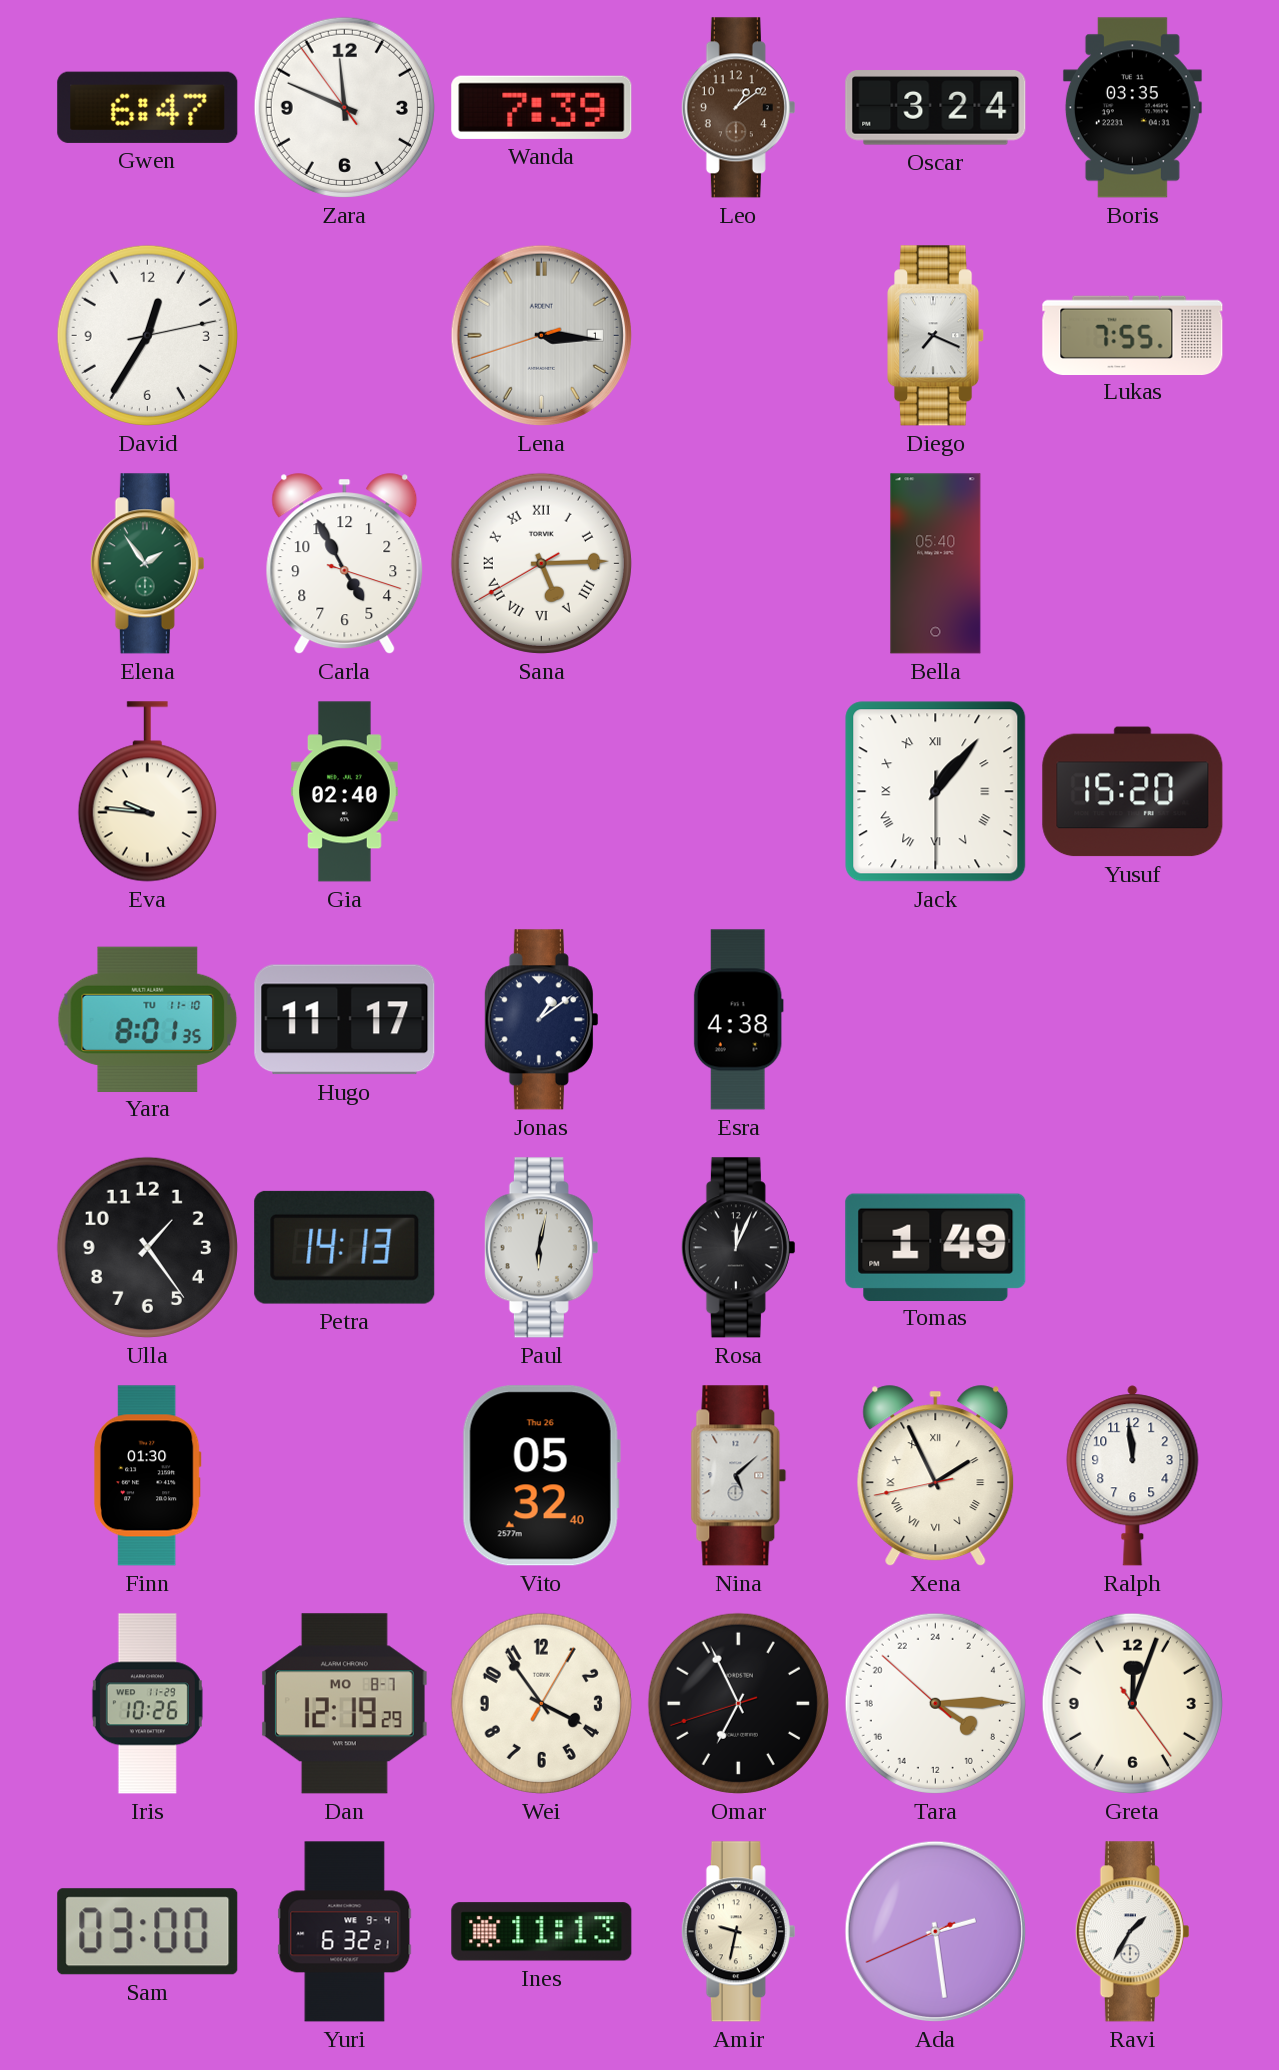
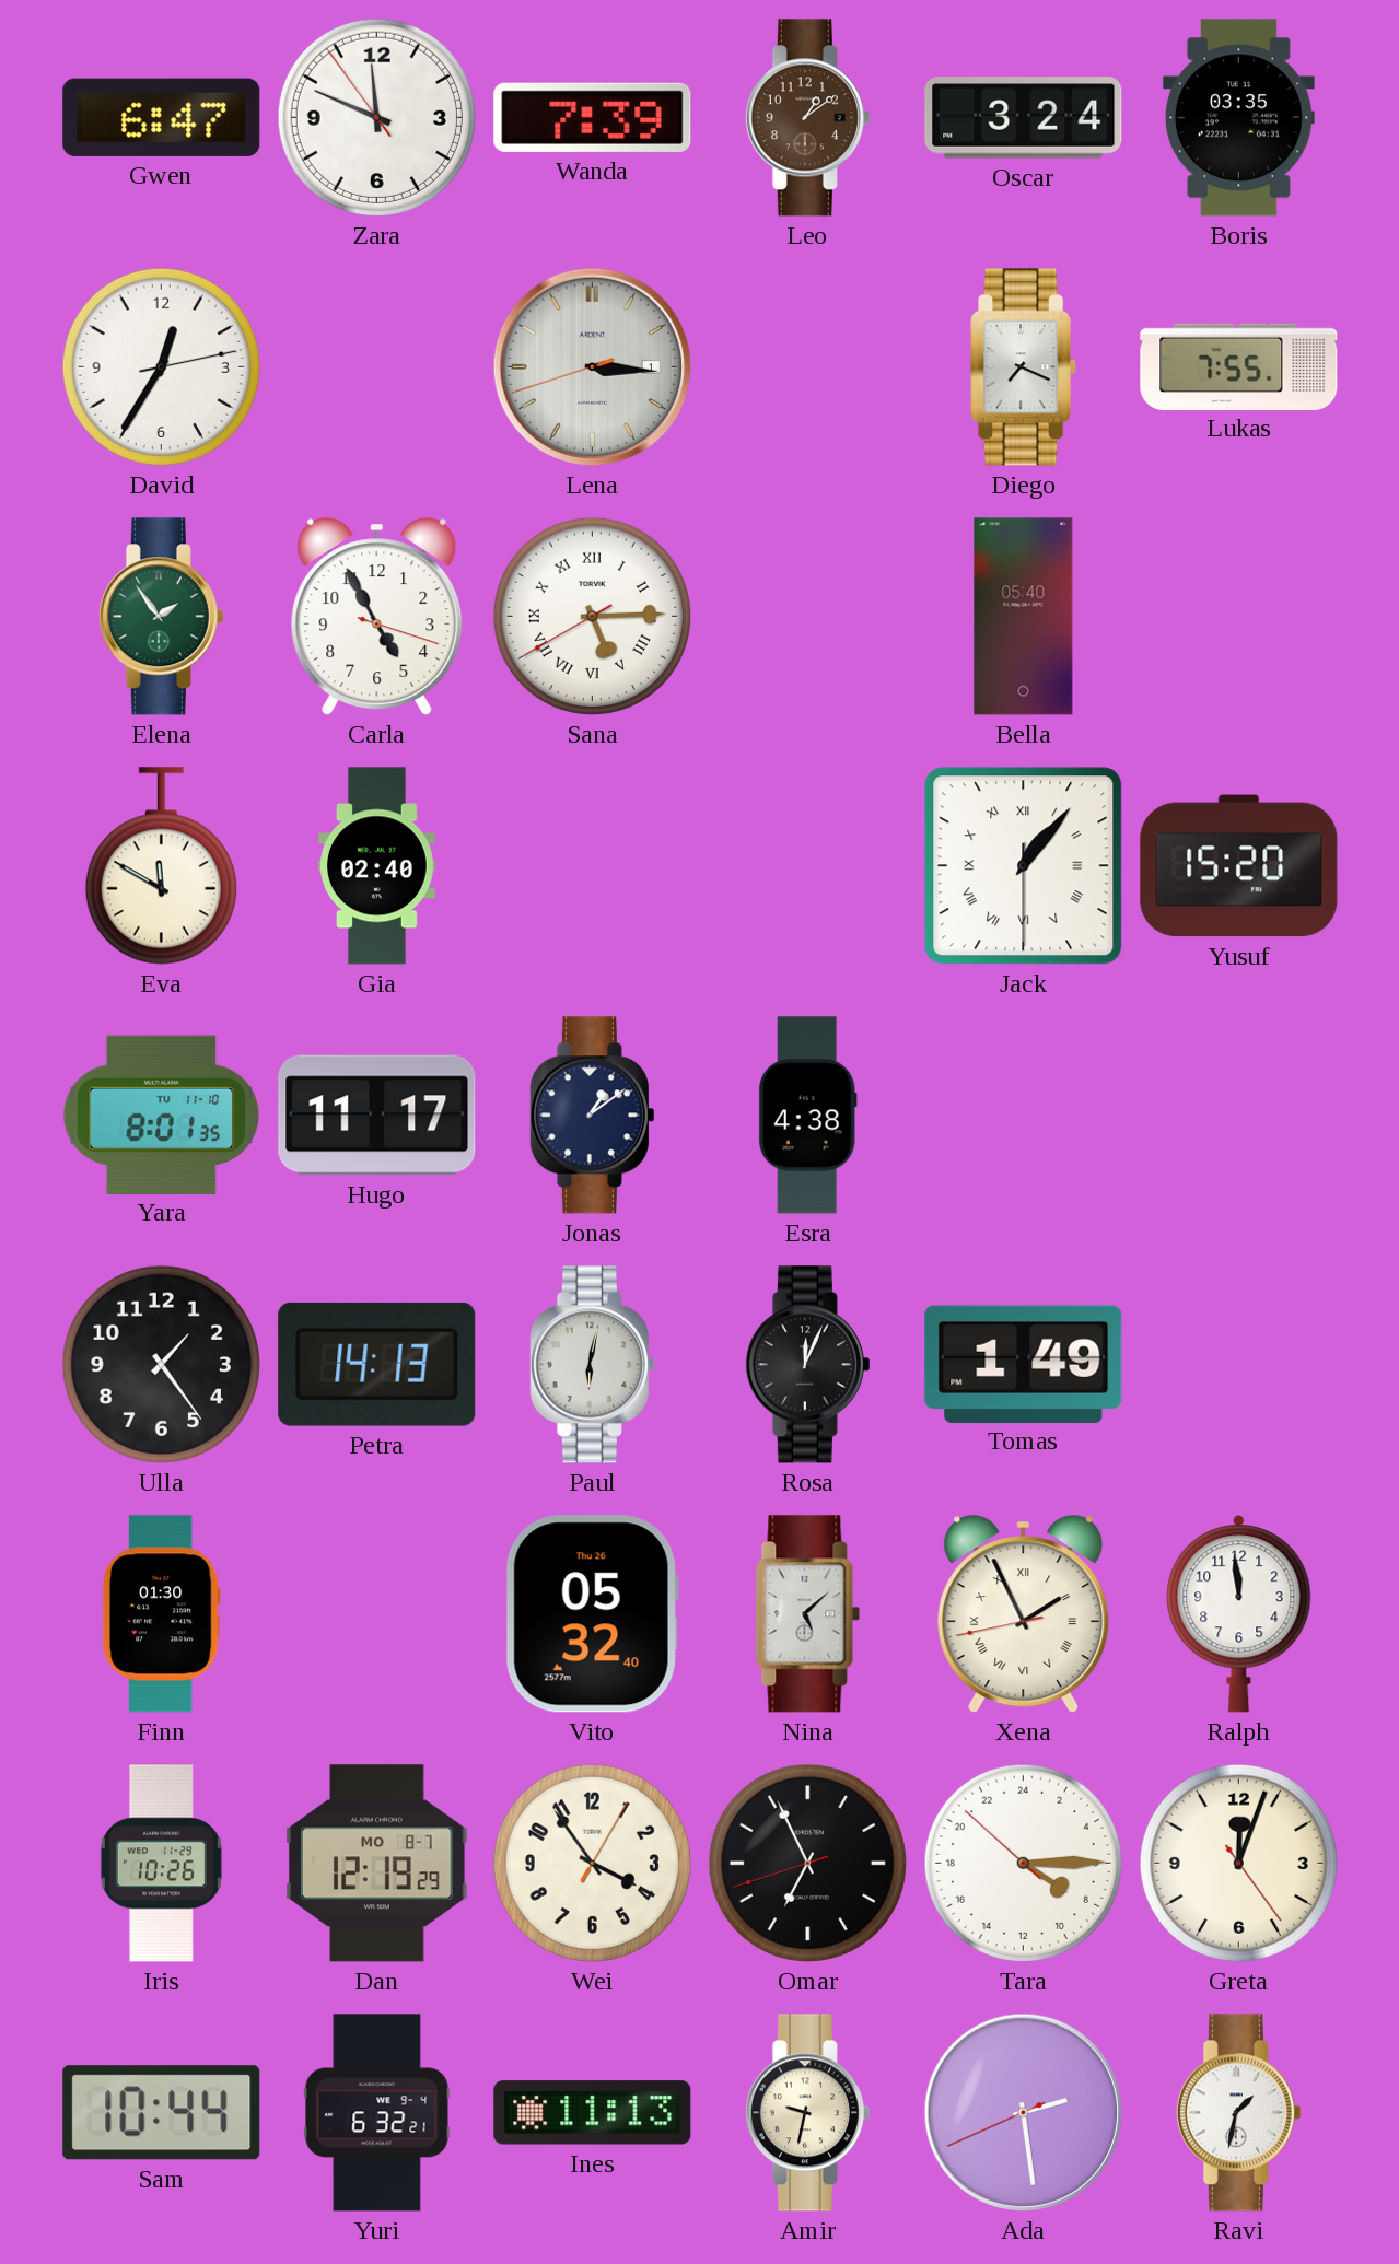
Eva: 9:46 -> 11:50
Sam: 03:00 -> 10:44
Ravi: 1:35 -> 1:32
